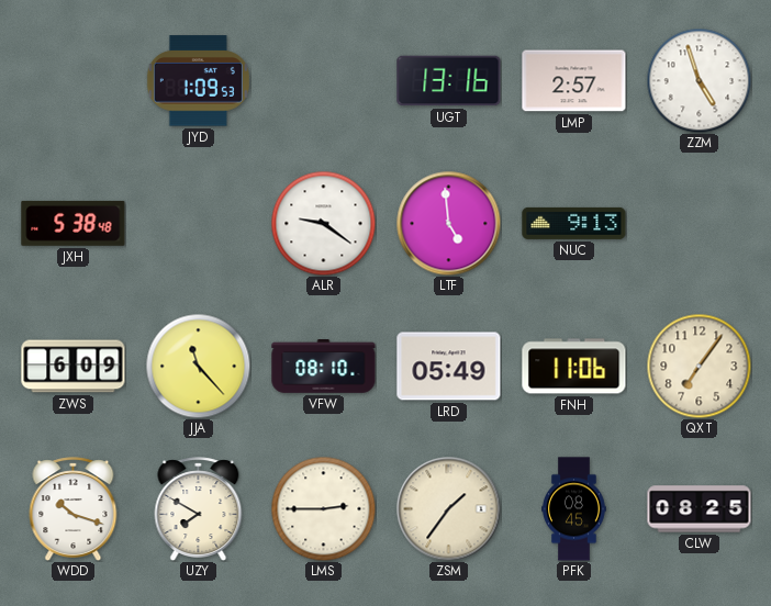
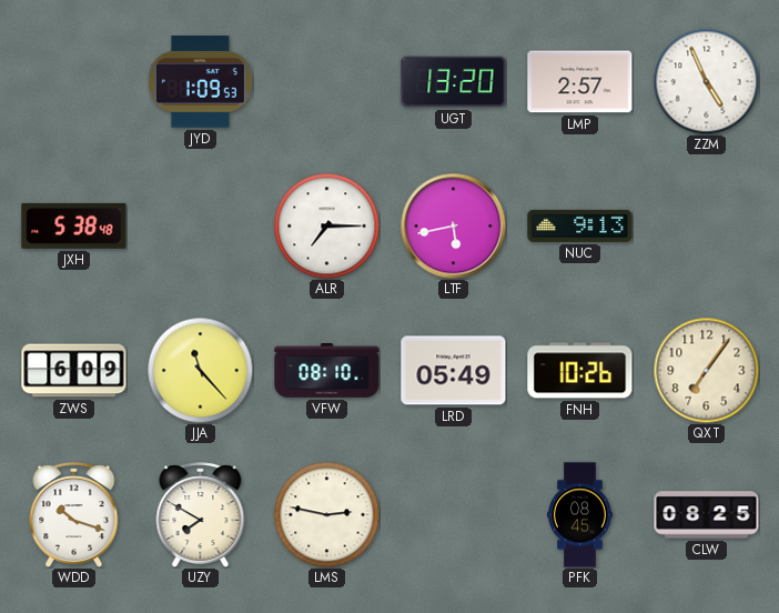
UGT: 13:16 -> 13:20
ZZM: 4:57 -> 4:56
ALR: 9:21 -> 7:15
LTF: 4:59 -> 5:43
FNH: 11:06 -> 10:26
LMS: 2:45 -> 2:47
ZSM: 1:36 -> none
